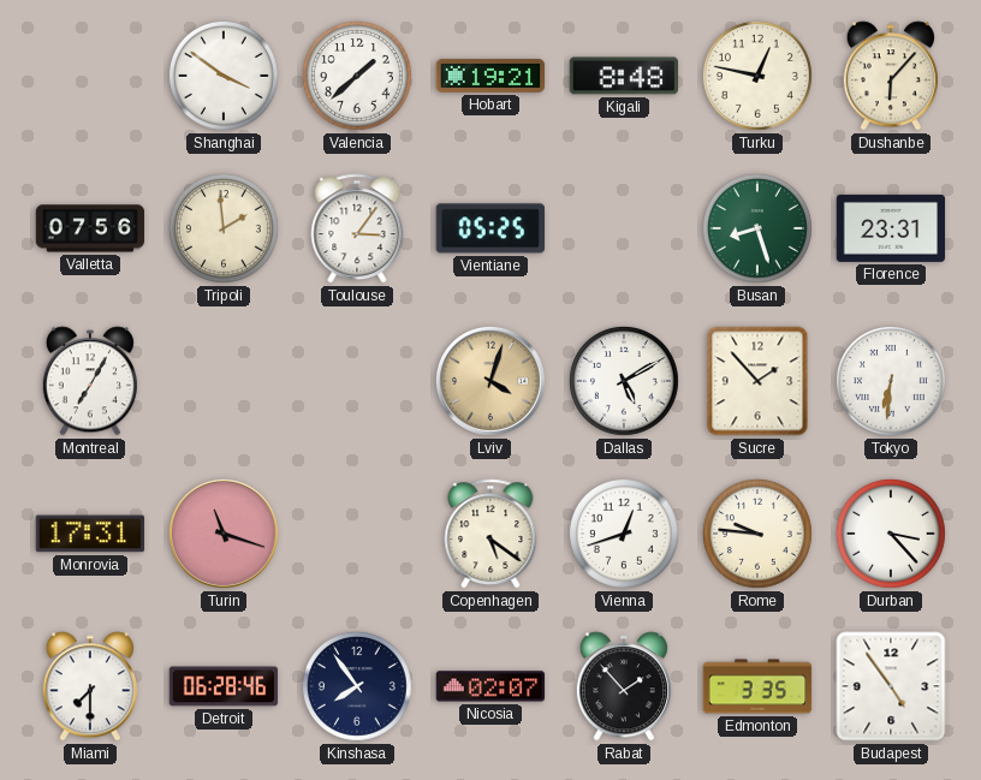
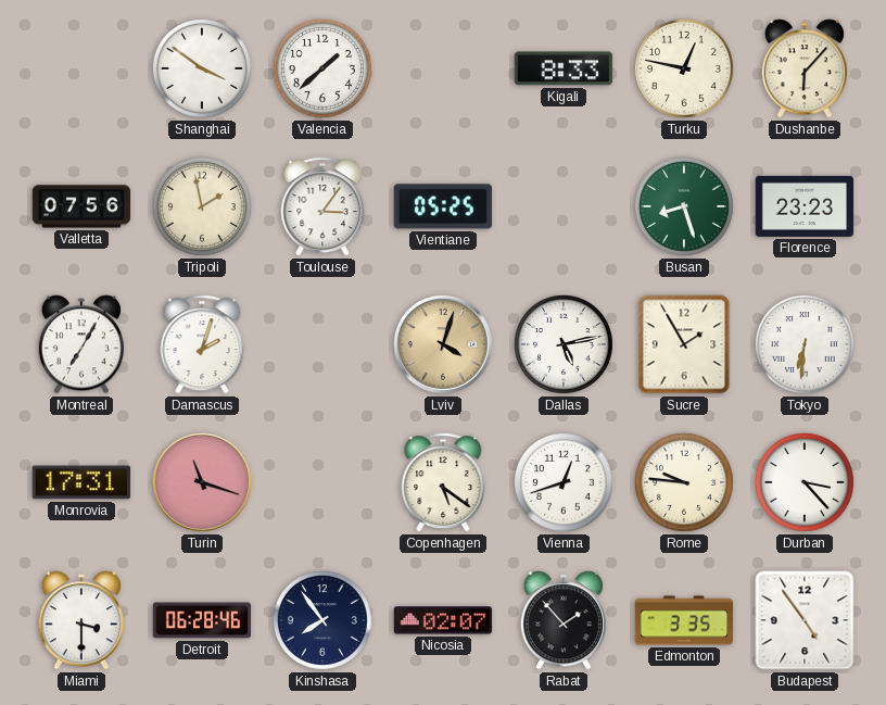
Hobart: 19:21 -> none
Kigali: 8:48 -> 8:33
Tripoli: 1:59 -> 1:58
Florence: 23:31 -> 23:23
Damascus: none -> 2:03
Dallas: 5:10 -> 5:13
Sucre: 1:53 -> 1:55
Miami: 7:30 -> 3:30
